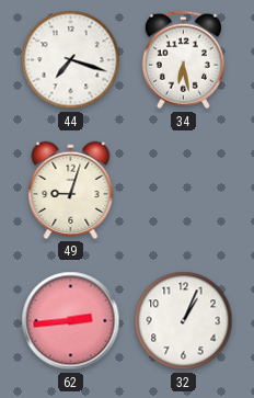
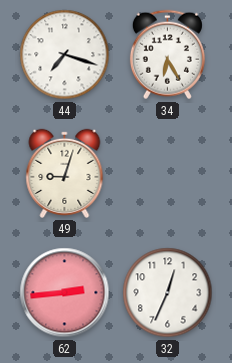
34: 6:28 -> 6:25
32: 1:04 -> 12:34
